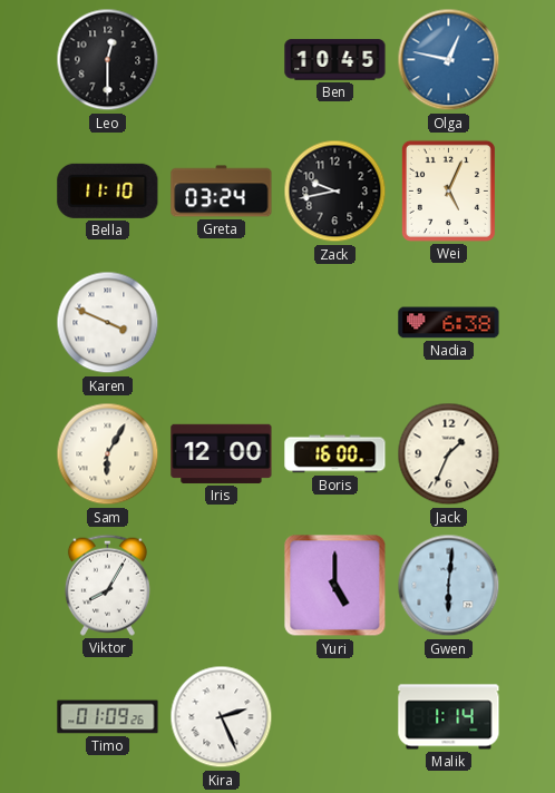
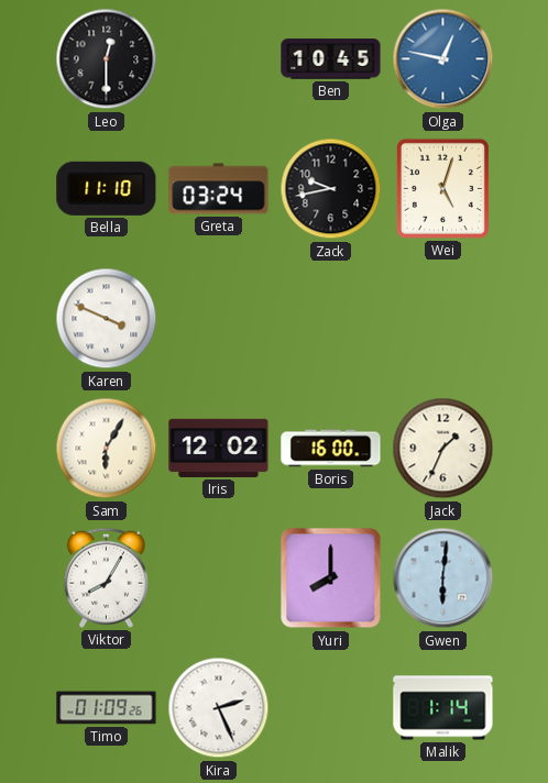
Wei: 5:04 -> 5:03
Nadia: 6:38 -> none
Iris: 12:00 -> 12:02
Yuri: 5:00 -> 8:00
